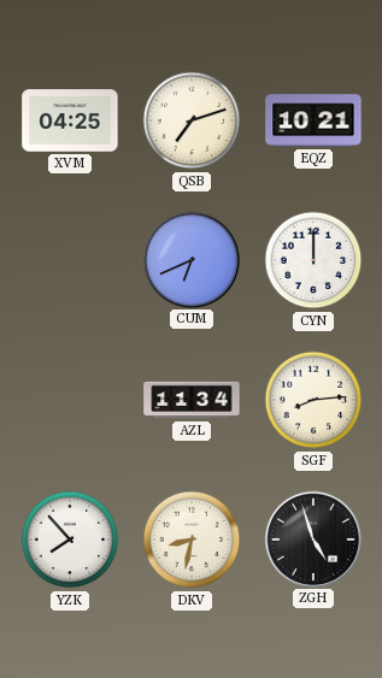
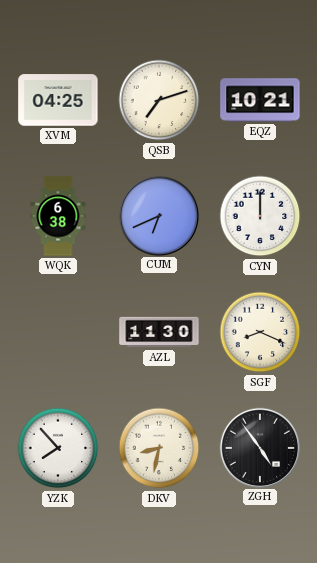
WQK: none -> 6:38
AZL: 11:34 -> 11:30
SGF: 8:14 -> 8:19
ZGH: 4:57 -> 4:54
